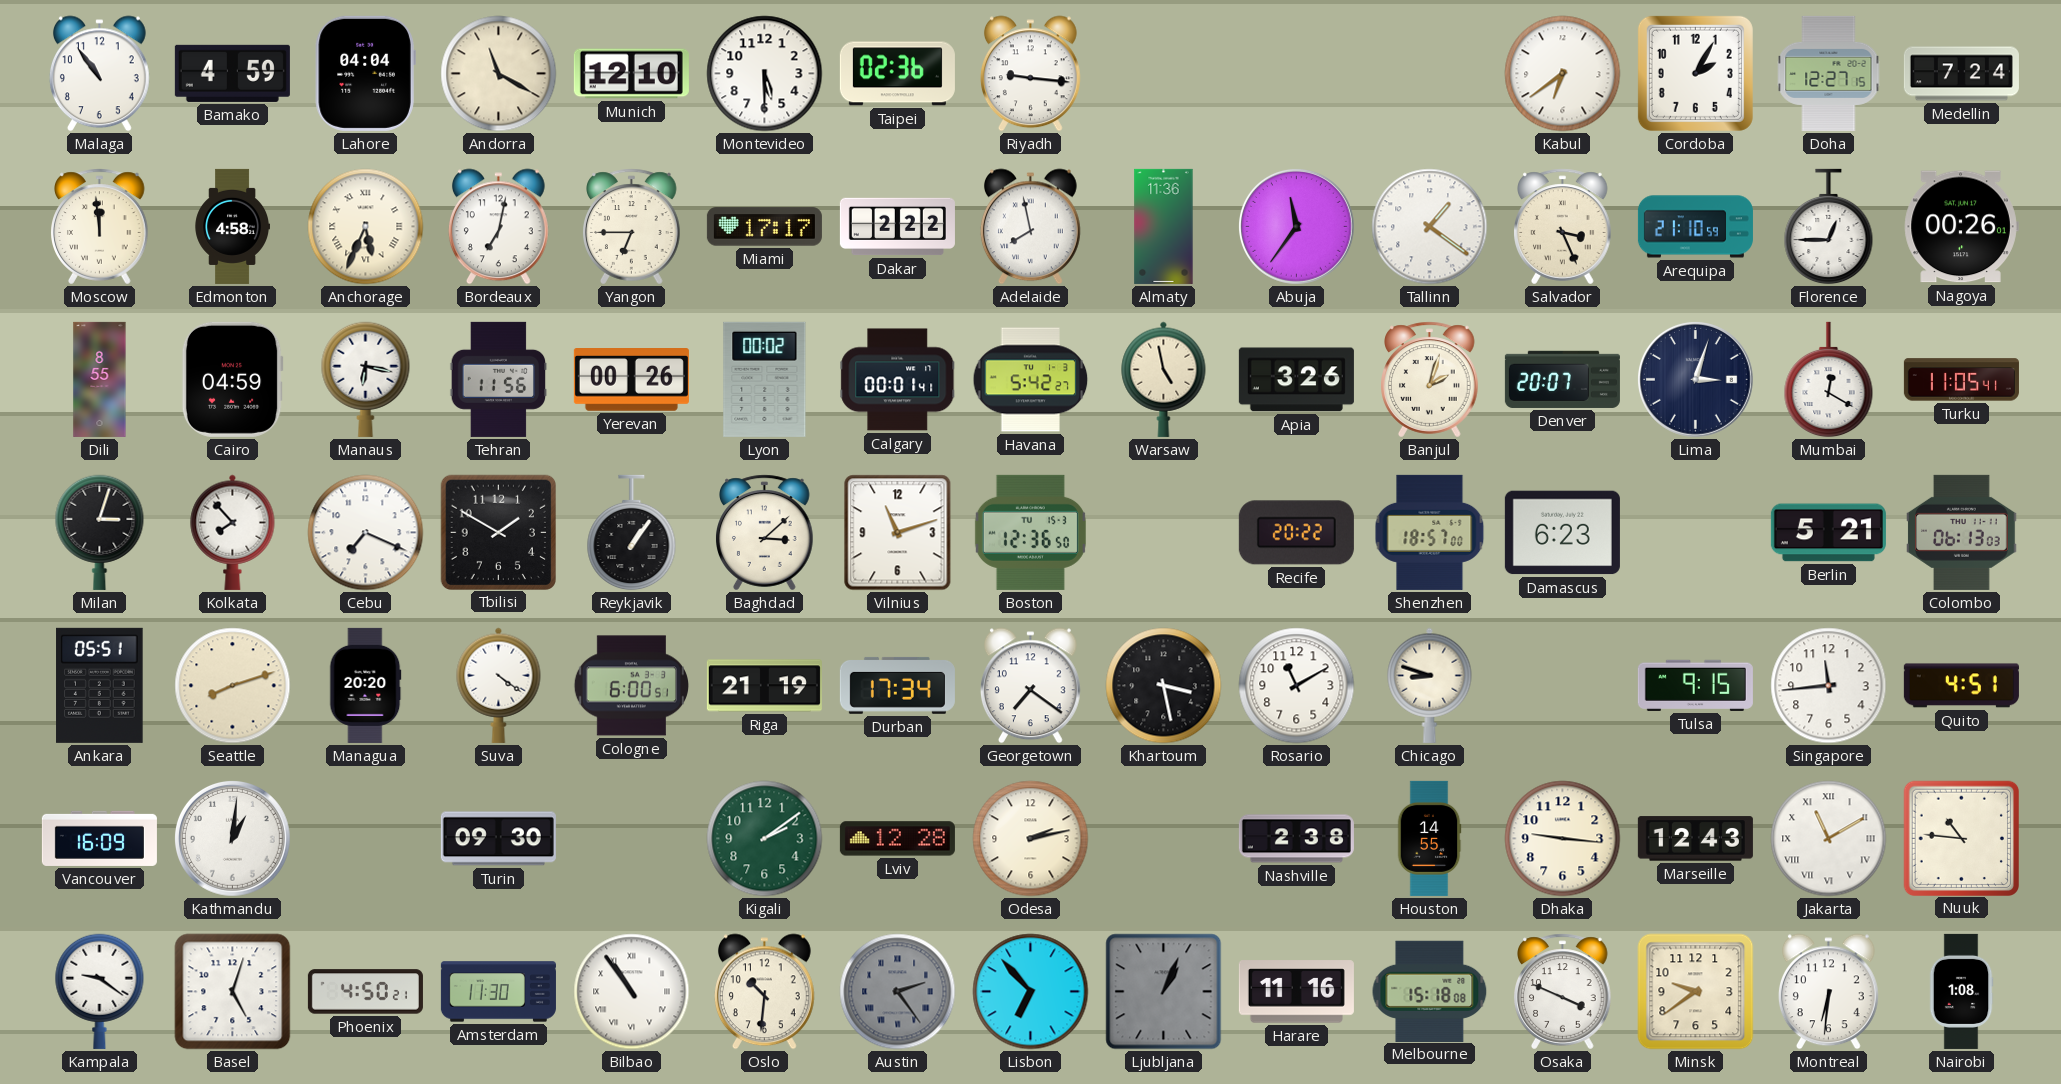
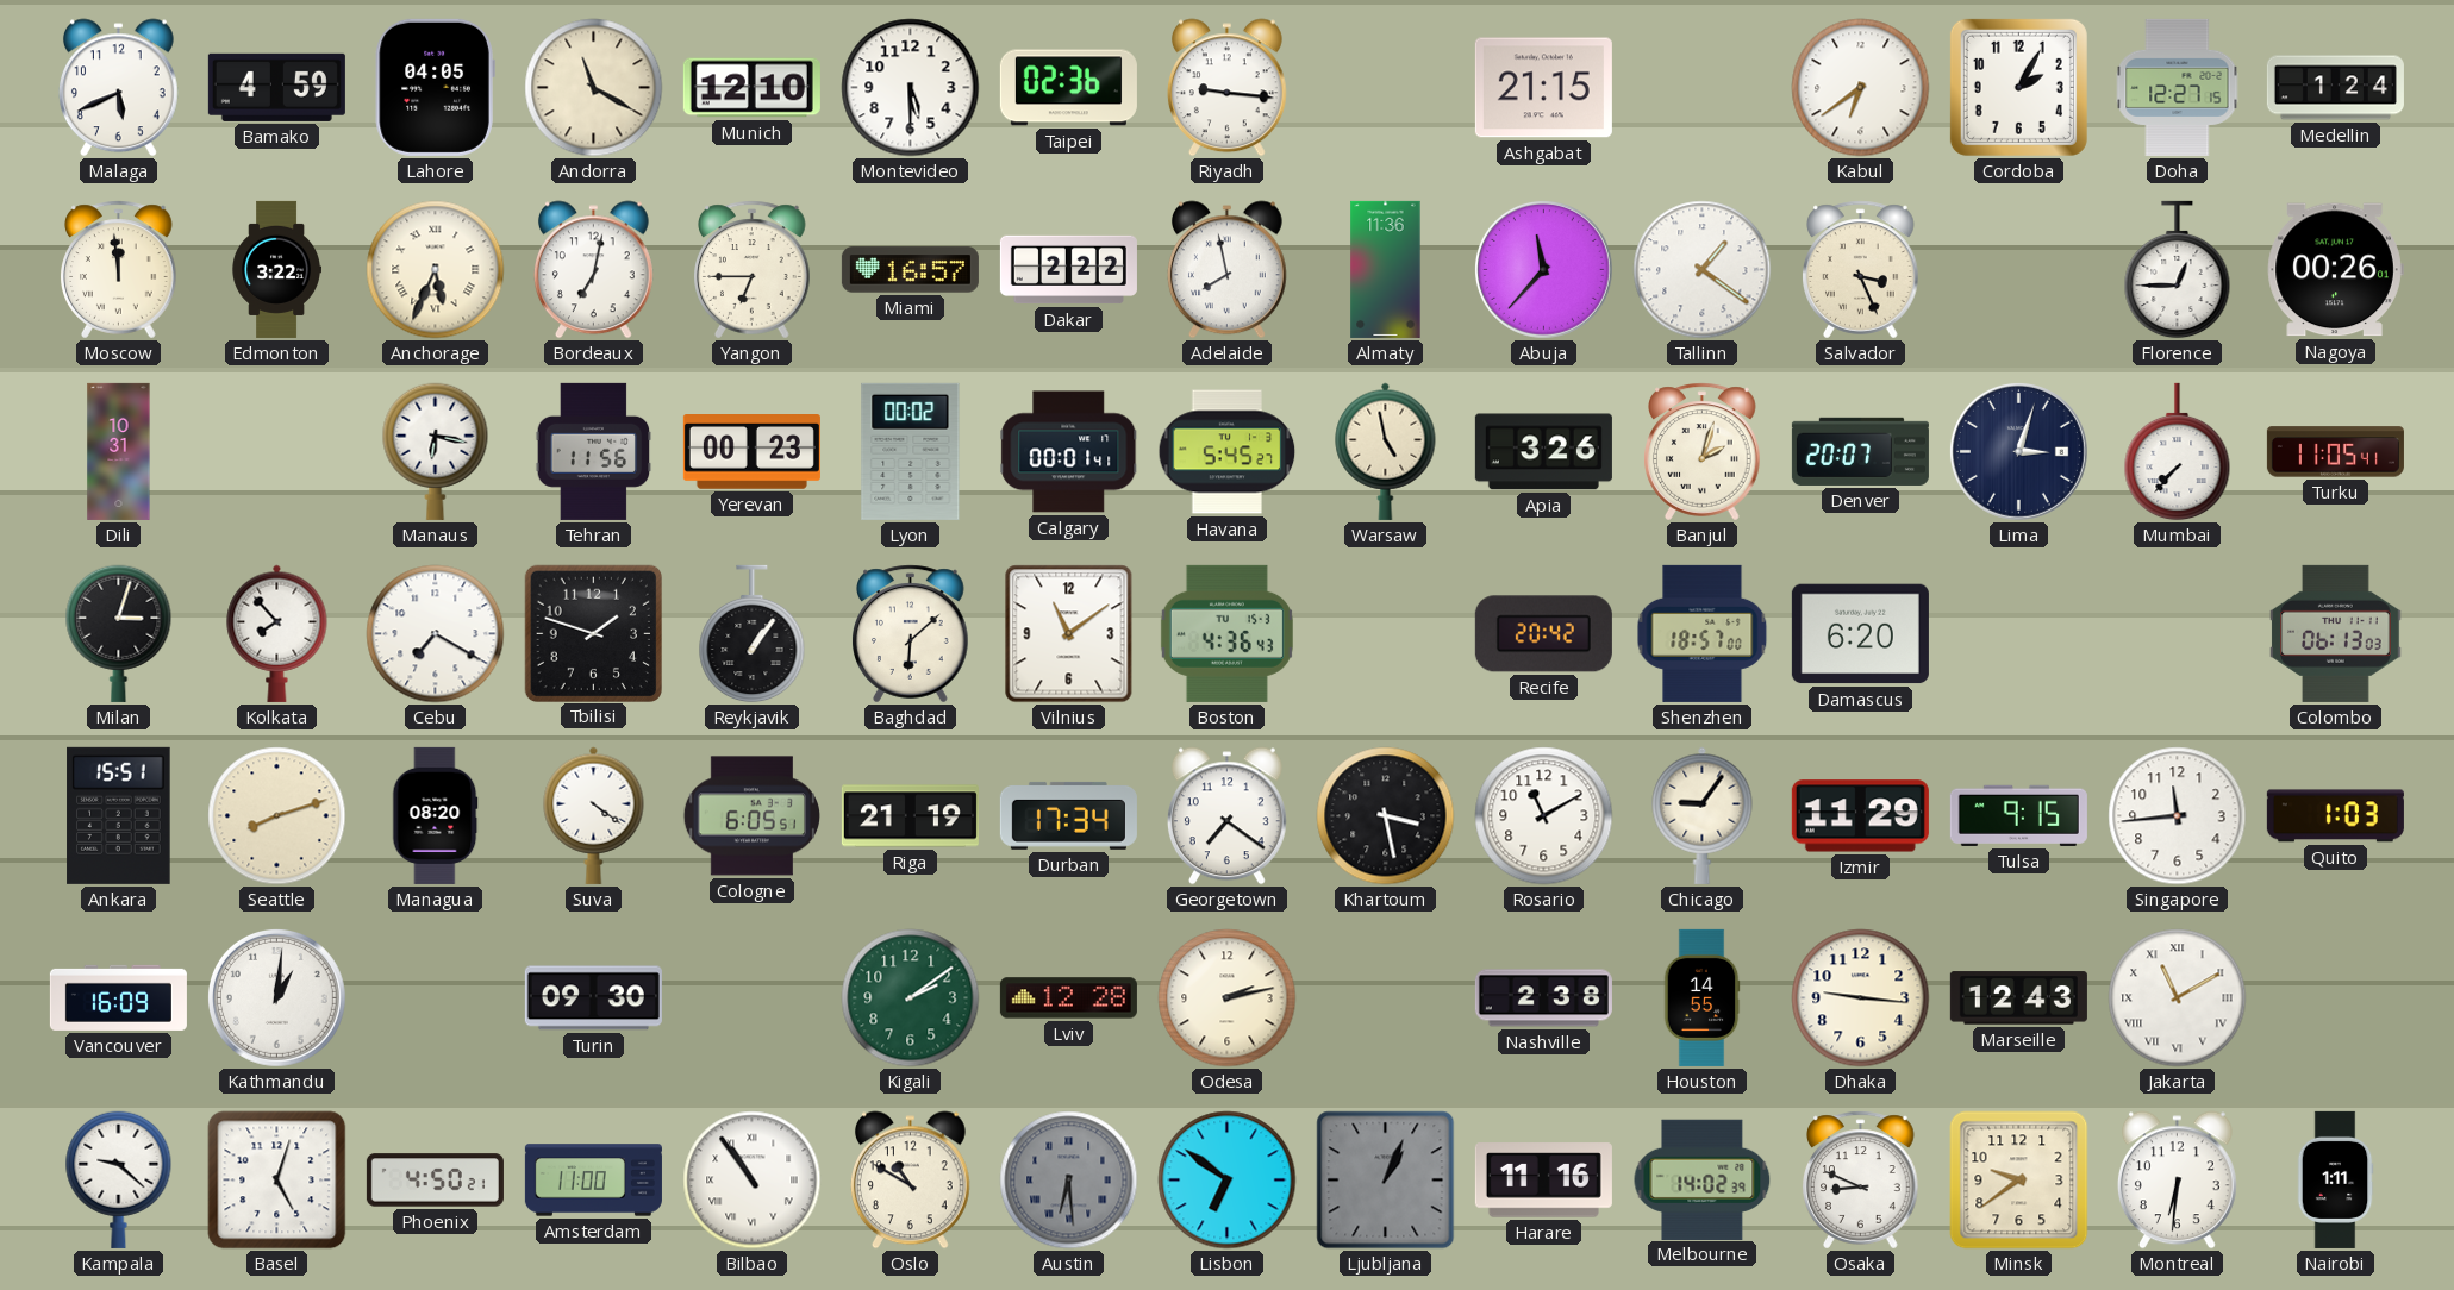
Malaga: 10:54 -> 5:41
Lahore: 04:04 -> 04:05
Ashgabat: none -> 21:15
Medellin: 7:24 -> 1:24
Edmonton: 4:58 -> 3:22
Miami: 17:17 -> 16:57
Abuja: 11:36 -> 11:37
Arequipa: 21:10 -> none
Dili: 8:55 -> 10:31
Cairo: 04:59 -> none
Yerevan: 00:26 -> 00:23
Havana: 5:42 -> 5:45
Mumbai: 12:20 -> 7:37
Cebu: 7:19 -> 7:20
Tbilisi: 1:50 -> 1:48
Baghdad: 3:08 -> 6:08
Vilnius: 11:12 -> 11:09
Boston: 12:36 -> 4:36
Recife: 20:22 -> 20:42
Damascus: 6:23 -> 6:20
Berlin: 5:21 -> none
Ankara: 05:51 -> 15:51
Managua: 20:20 -> 08:20
Cologne: 6:00 -> 6:05
Chicago: 8:48 -> 9:06
Izmir: none -> 11:29
Quito: 4:51 -> 1:03
Nuuk: 10:46 -> none
Kampala: 9:21 -> 9:22
Amsterdam: 11:30 -> 11:00
Oslo: 10:31 -> 10:50
Austin: 2:24 -> 6:29
Lisbon: 6:53 -> 6:51
Melbourne: 15:18 -> 14:02
Osaka: 3:49 -> 8:49
Nairobi: 1:08 -> 1:11
